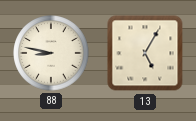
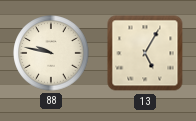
88: 8:47 -> 9:47
